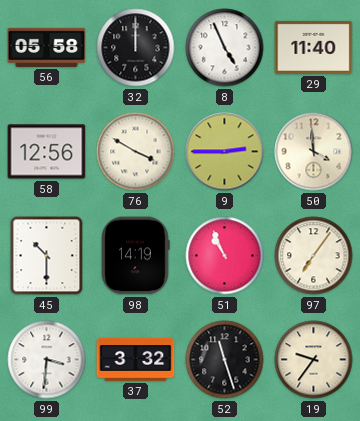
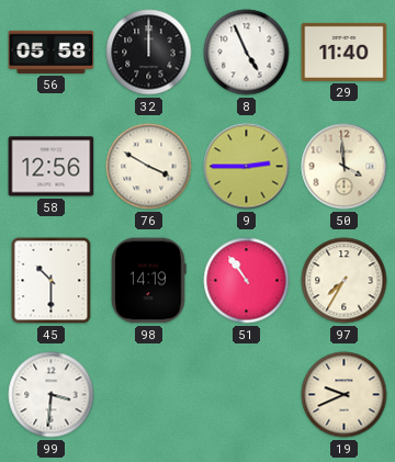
51: 10:56 -> 10:54
97: 7:06 -> 7:35
37: 3:32 -> none
52: 11:27 -> none
19: 9:36 -> 9:41
